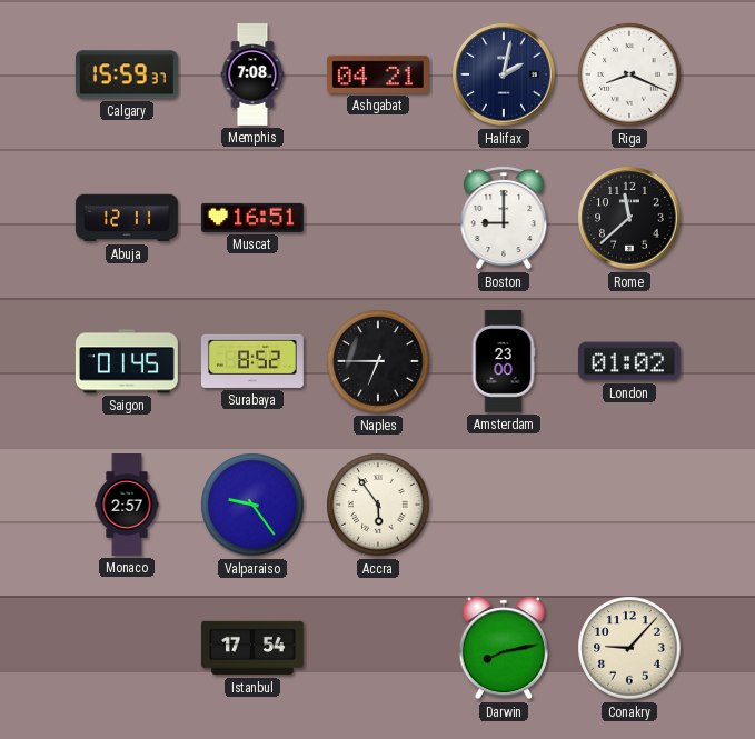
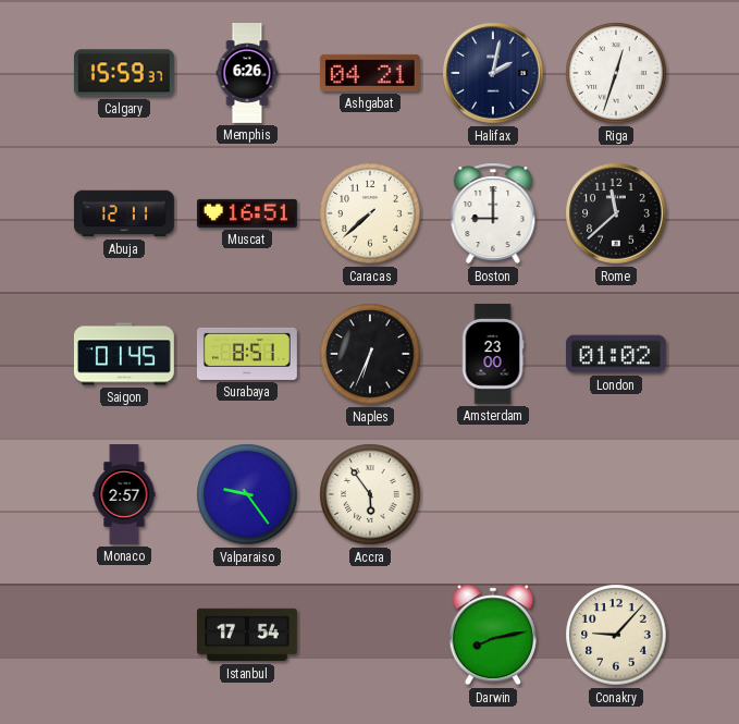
Memphis: 7:08 -> 6:26
Riga: 8:19 -> 12:33
Caracas: none -> 7:38
Surabaya: 8:52 -> 8:51
Naples: 6:45 -> 6:34
